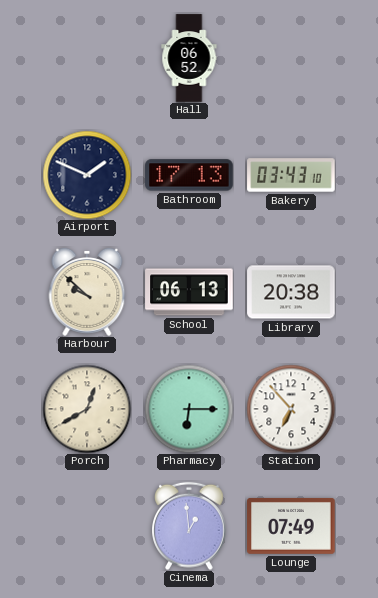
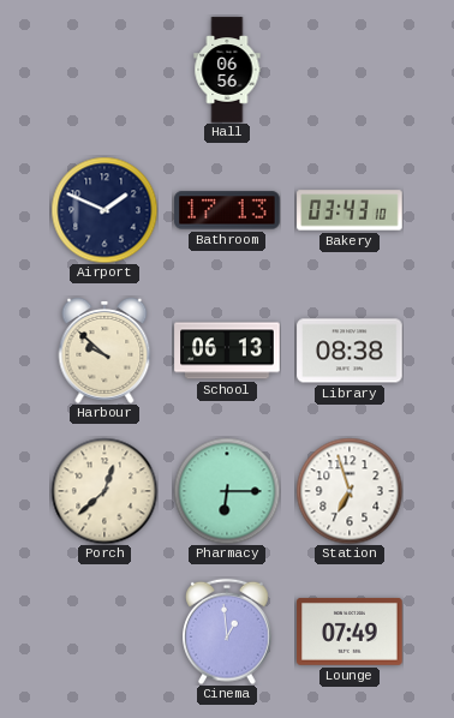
Hall: 06:52 -> 06:56
Library: 20:38 -> 08:38
Porch: 12:40 -> 12:38
Station: 6:53 -> 6:57
